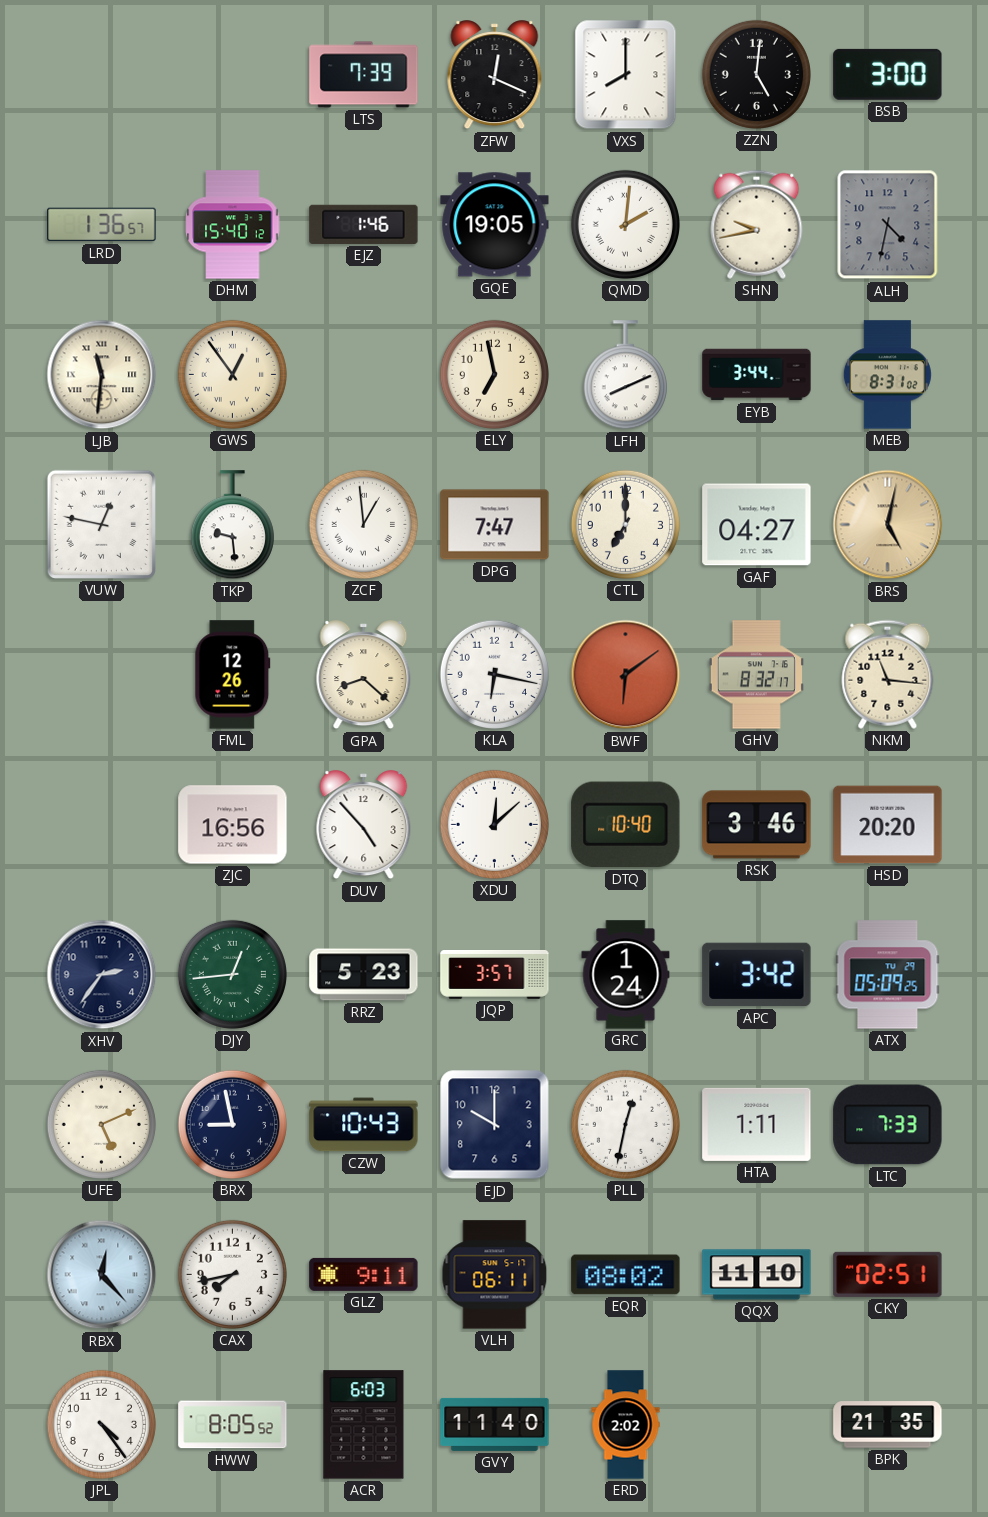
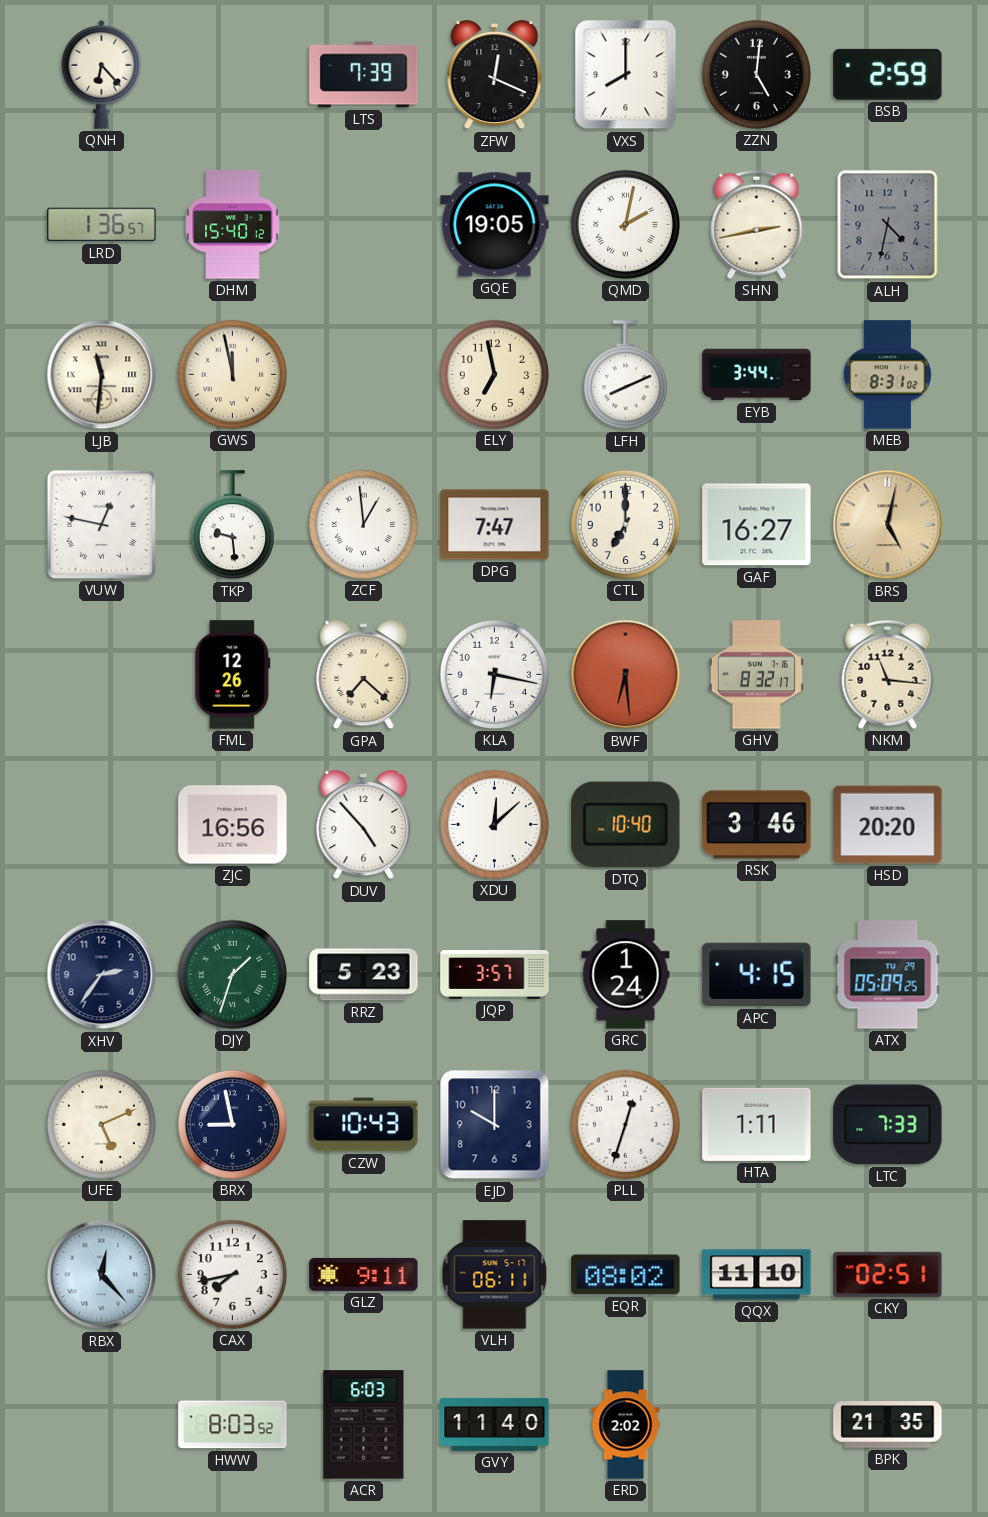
QNH: none -> 6:23
BSB: 3:00 -> 2:59
EJZ: 1:46 -> none
QMD: 2:01 -> 2:02
SHN: 9:43 -> 2:43
GWS: 12:54 -> 11:58
GAF: 04:27 -> 16:27
GPA: 8:22 -> 7:22
BWF: 6:09 -> 6:29
DJY: 12:44 -> 1:33
APC: 3:42 -> 4:15
PLL: 12:32 -> 12:33
JPL: 4:24 -> none
HWW: 8:05 -> 8:03
